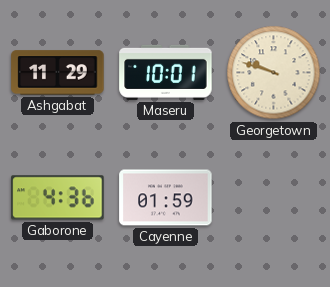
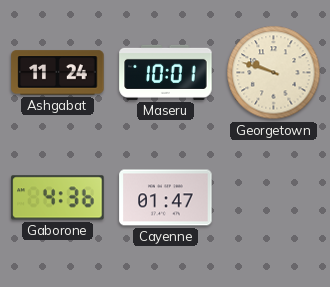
Ashgabat: 11:29 -> 11:24
Cayenne: 01:59 -> 01:47
